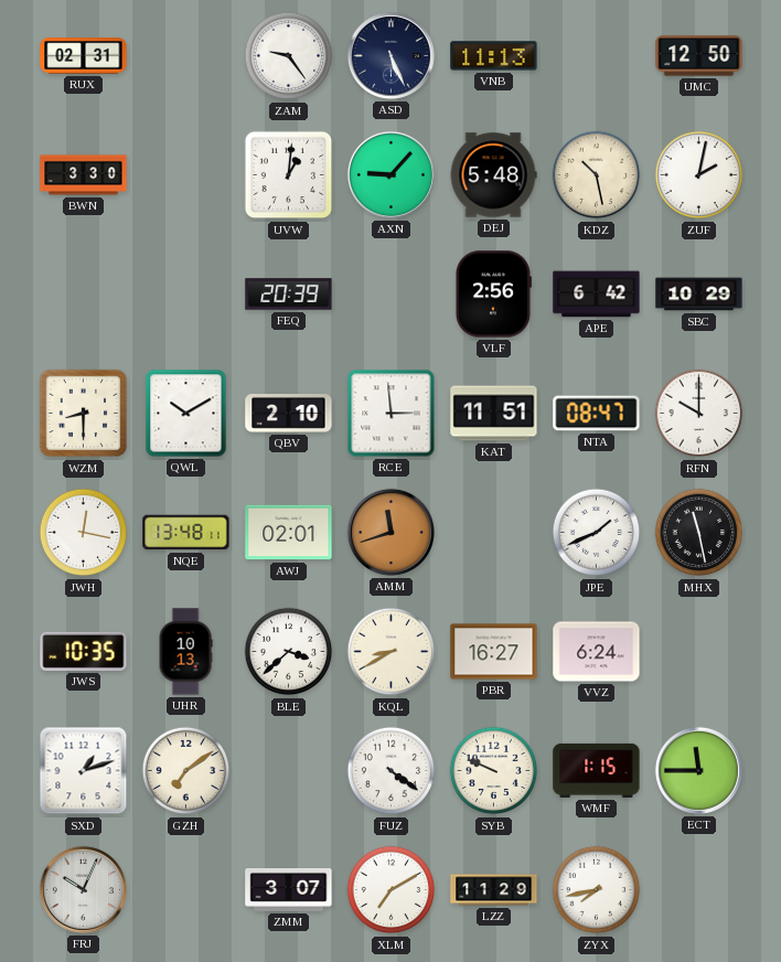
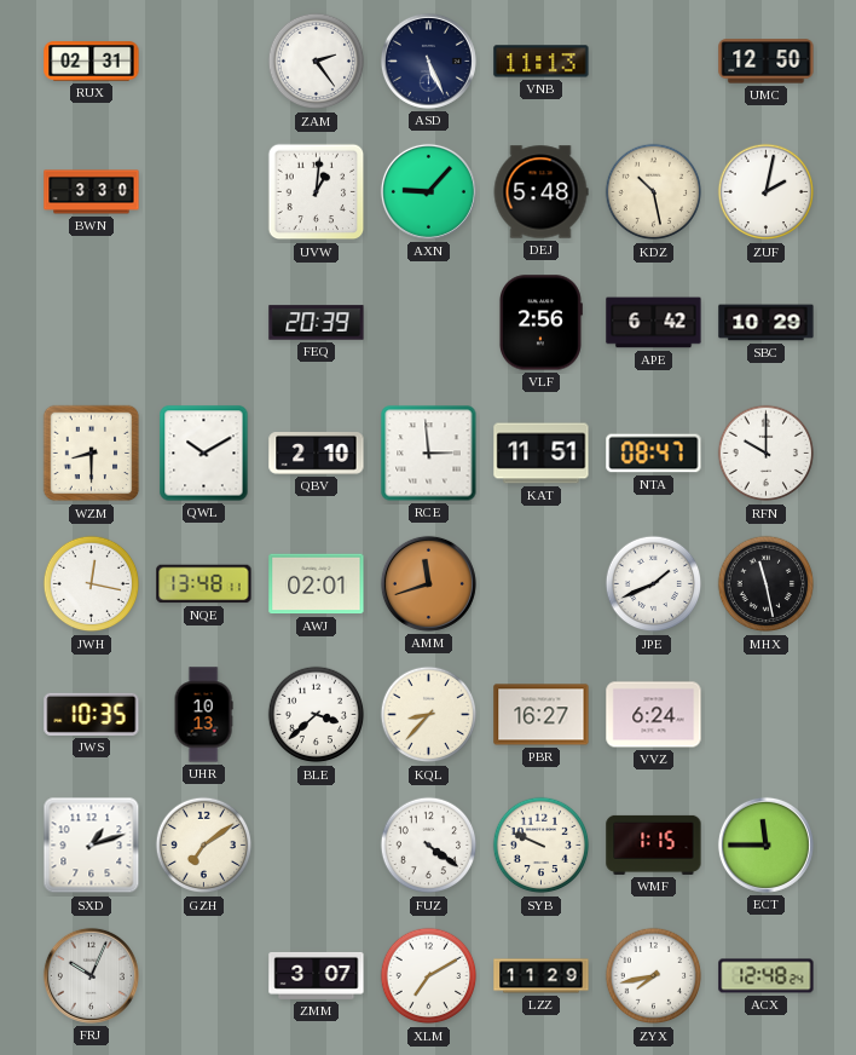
ZAM: 9:24 -> 2:24
KQL: 8:40 -> 8:37
ACX: none -> 12:48
